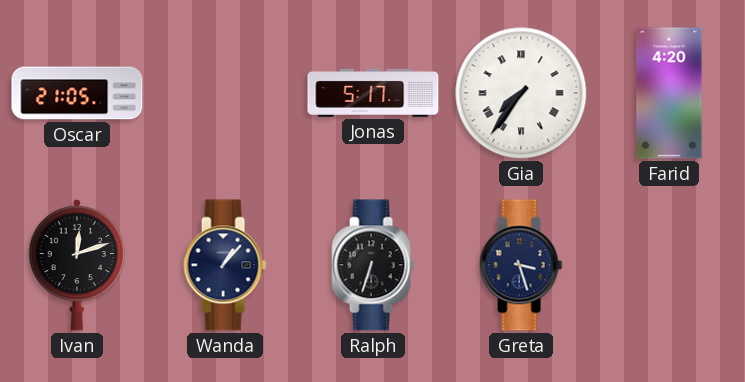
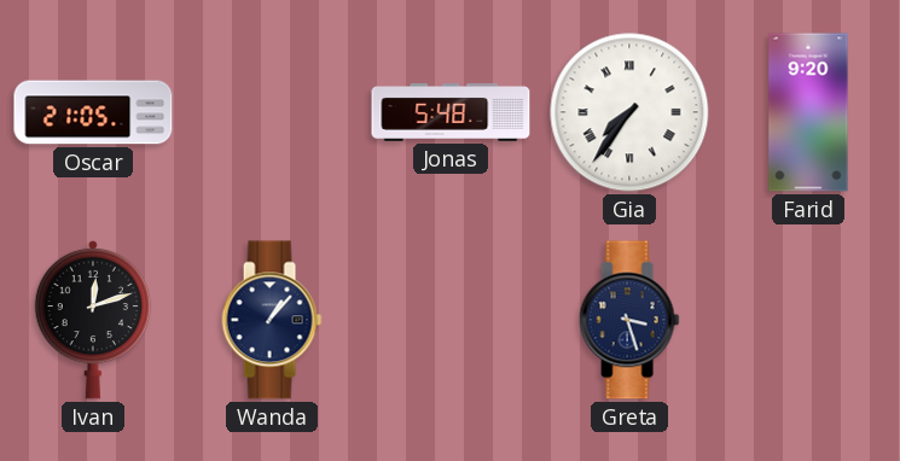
Jonas: 5:17 -> 5:48
Farid: 4:20 -> 9:20
Ralph: 6:33 -> none
